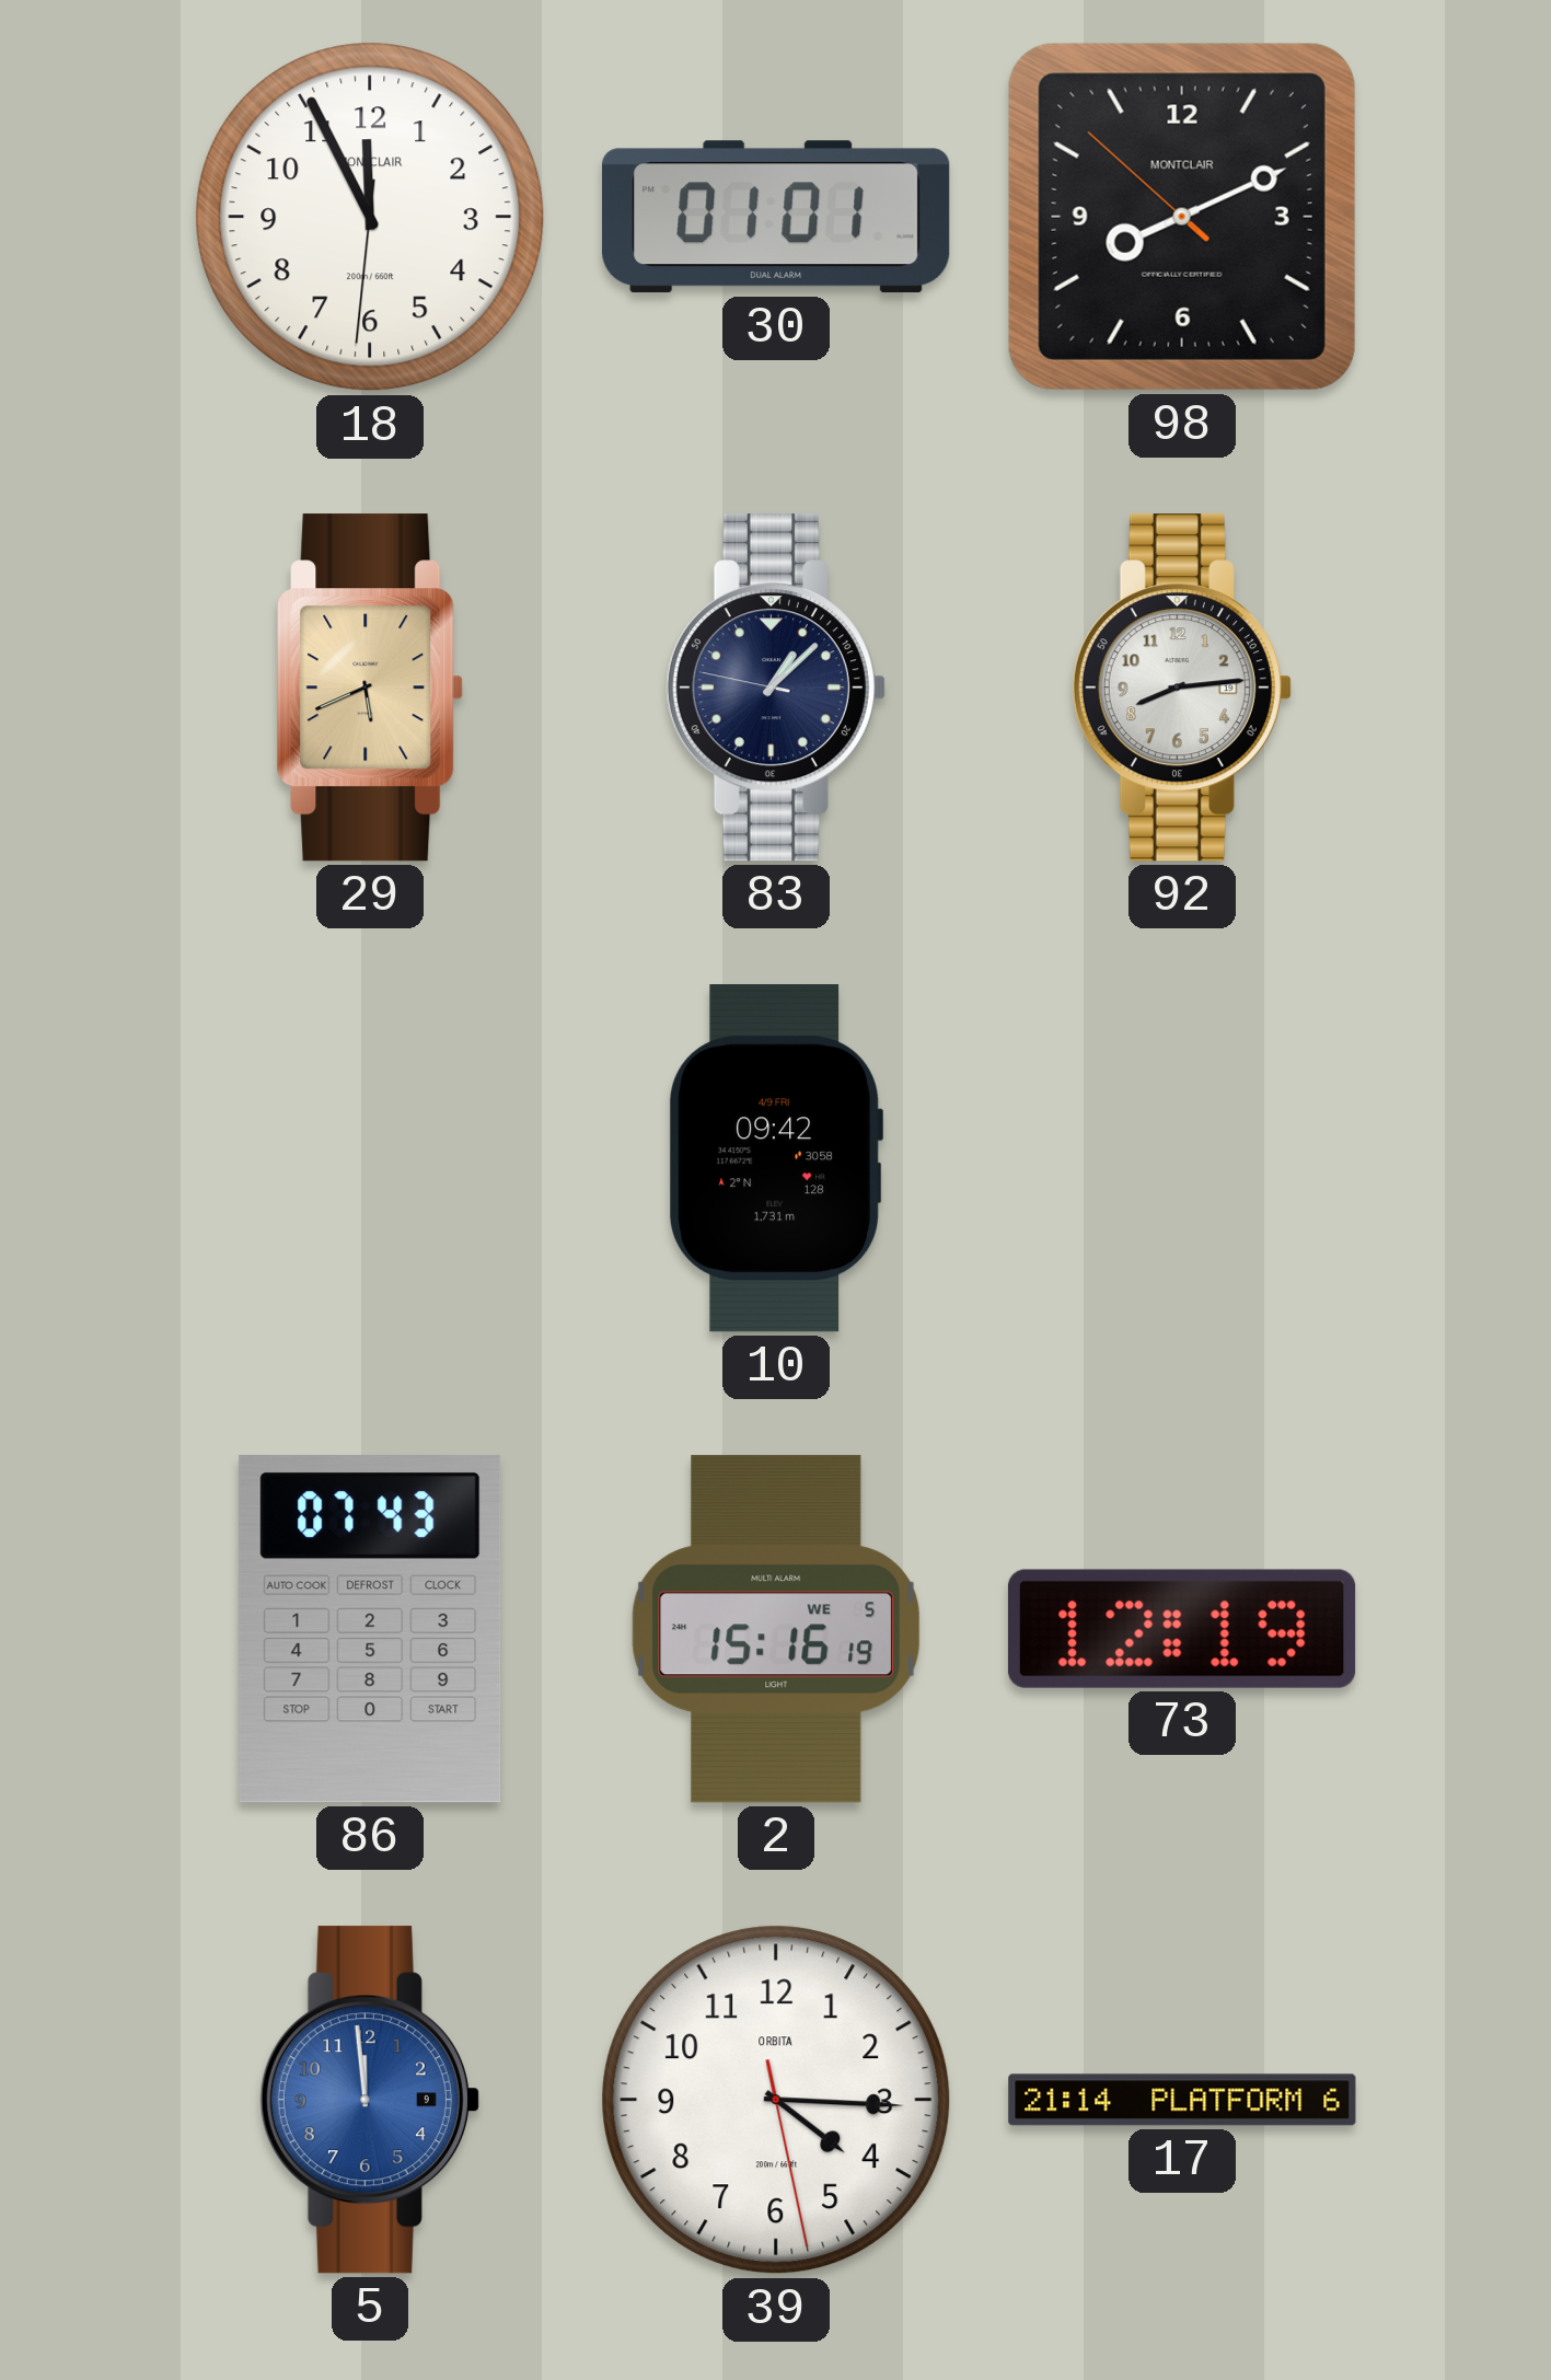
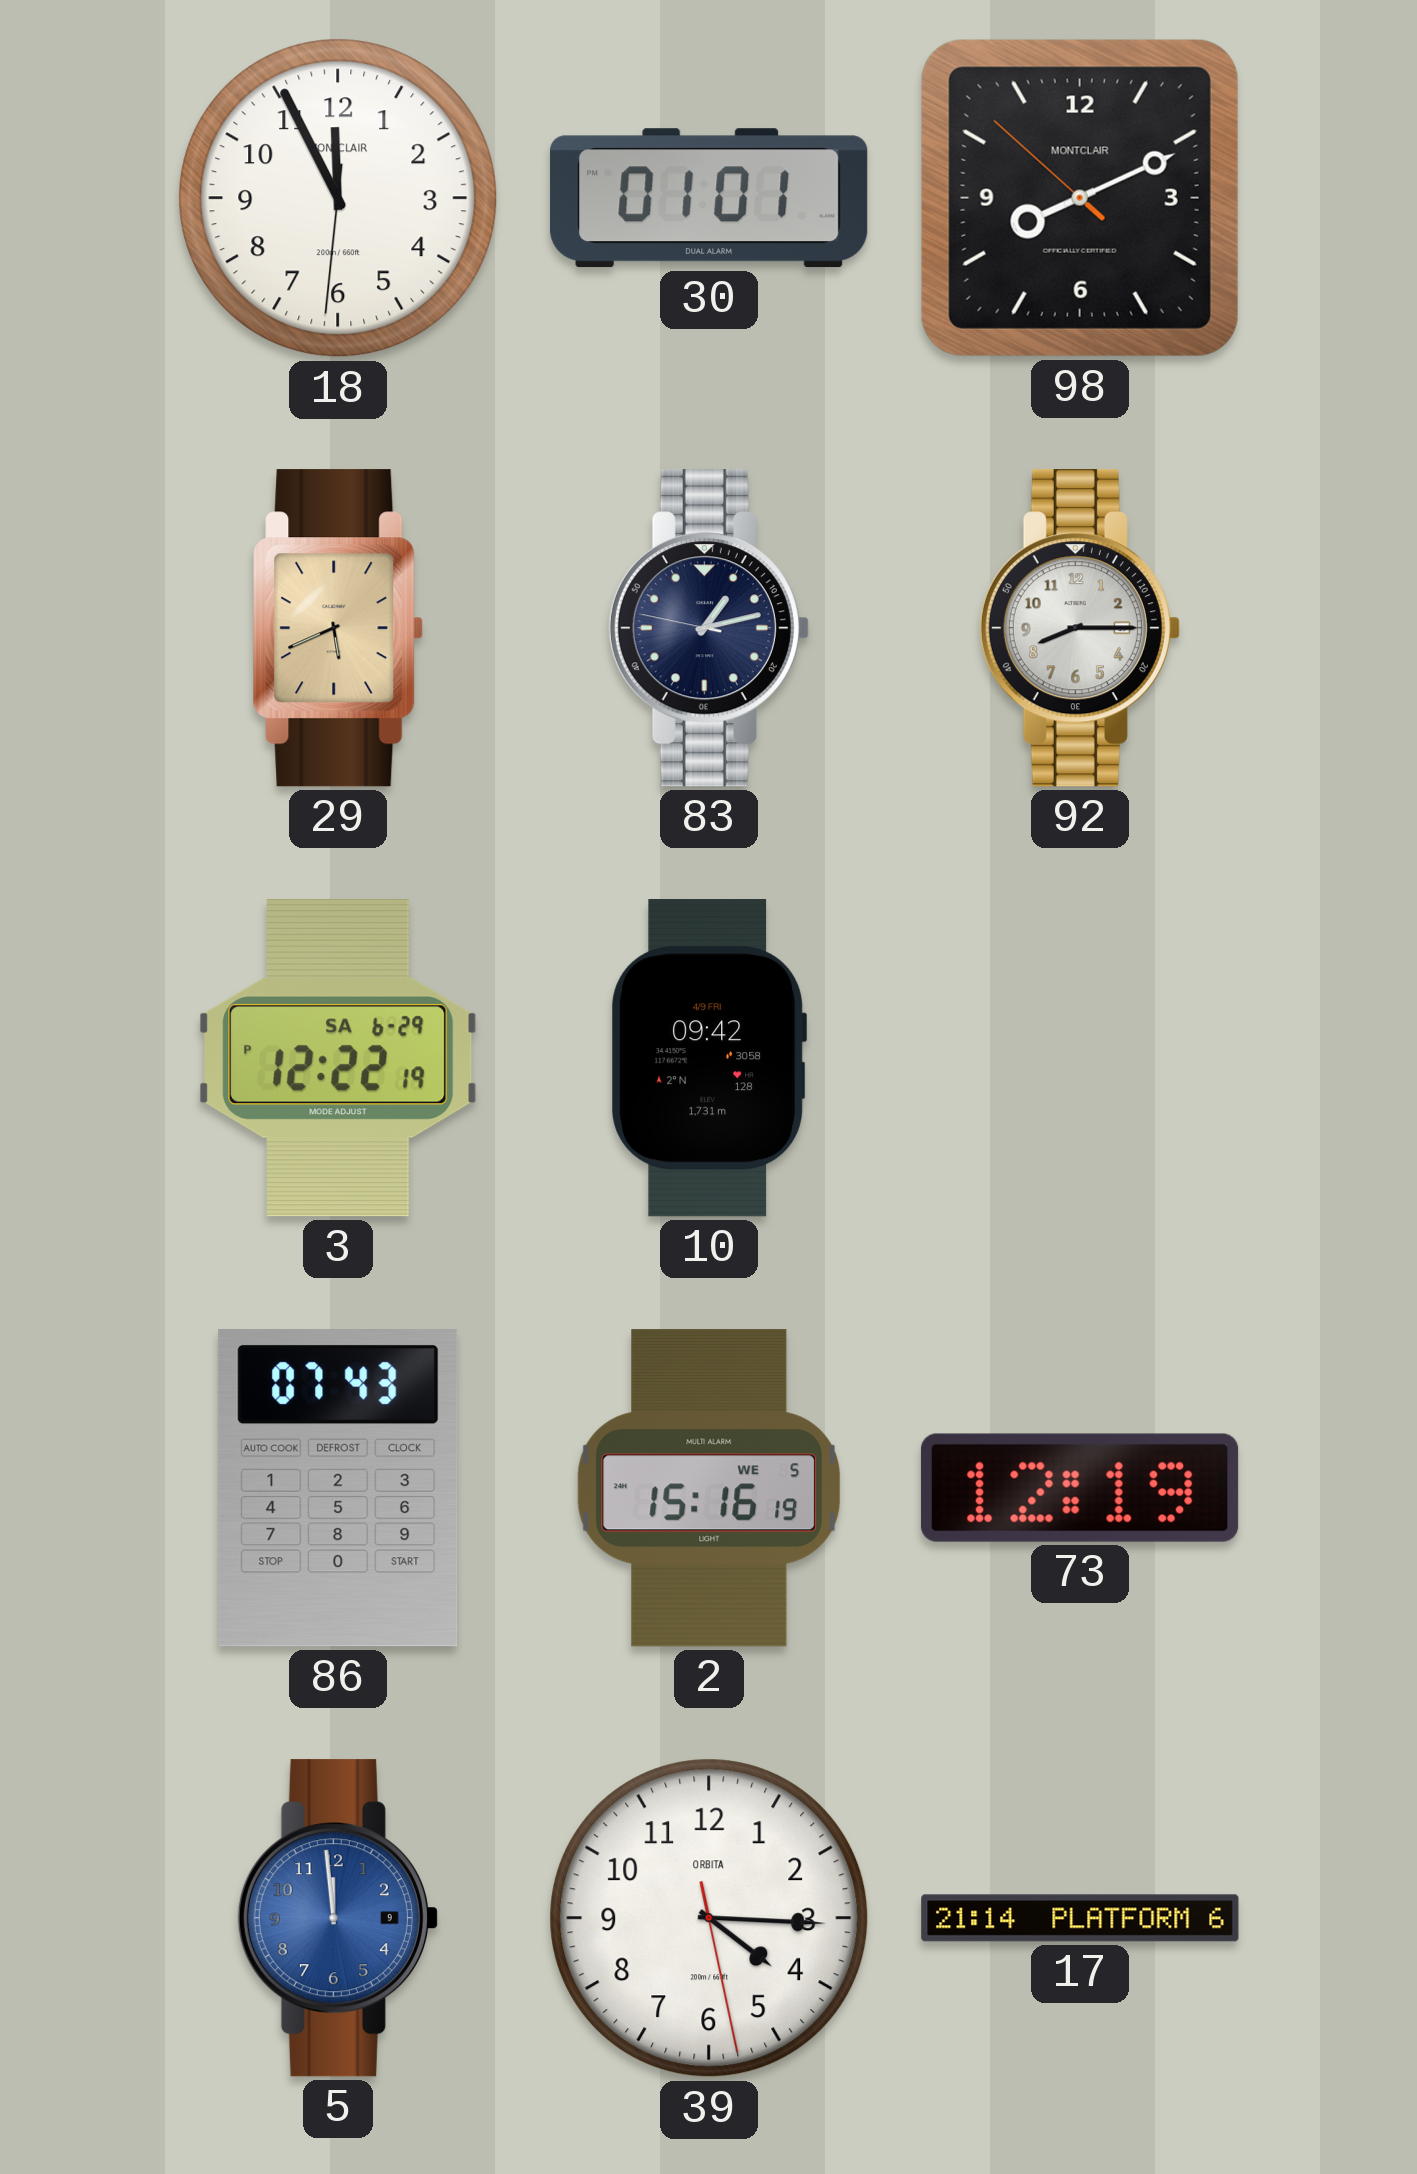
83: 1:07 -> 1:12
92: 8:14 -> 8:15
3: none -> 12:22
